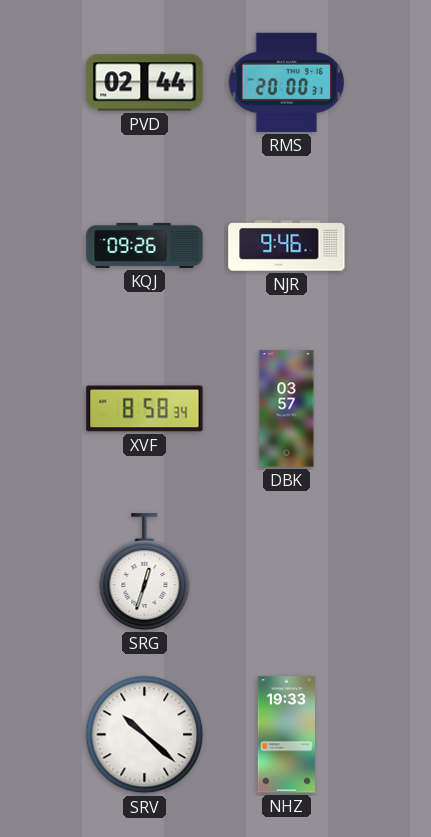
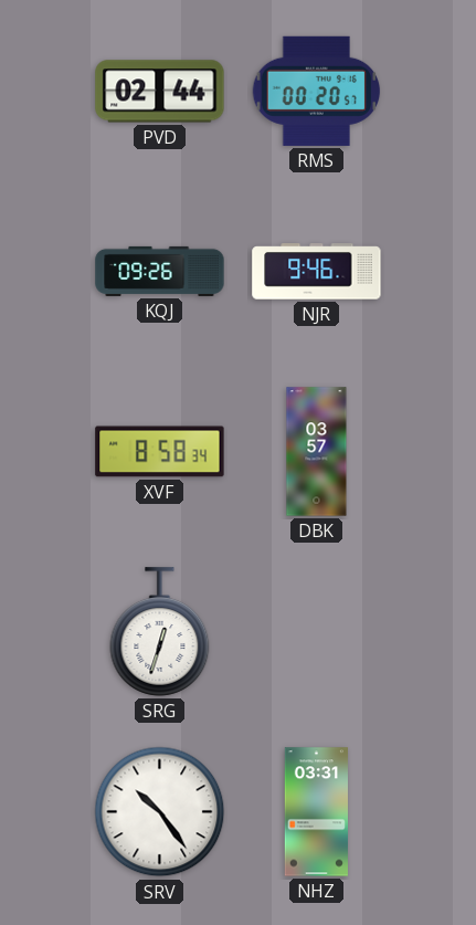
RMS: 20:00 -> 00:20
SRV: 10:22 -> 10:24
NHZ: 19:33 -> 03:31
